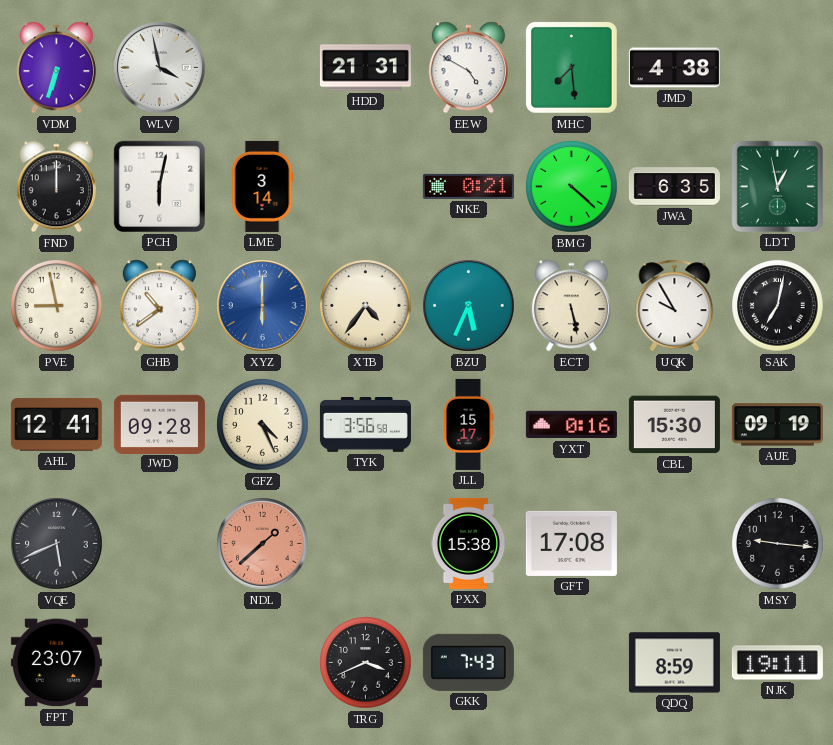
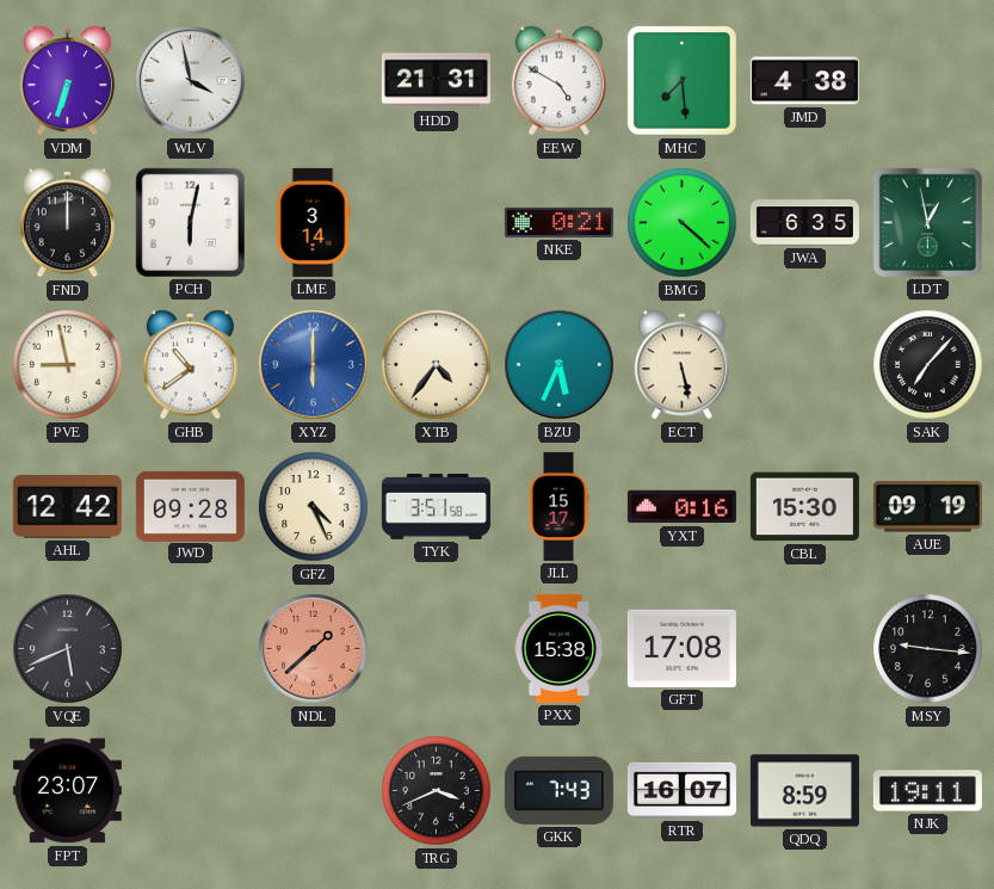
UQK: 9:55 -> none
SAK: 7:02 -> 7:07
AHL: 12:41 -> 12:42
TYK: 3:56 -> 3:51
RTR: none -> 16:07
